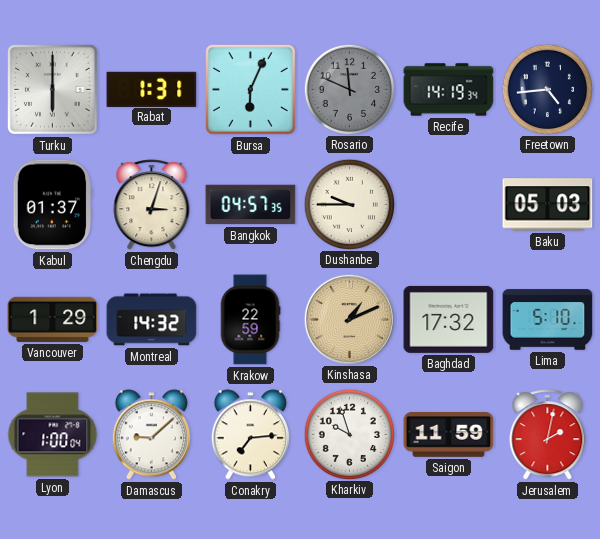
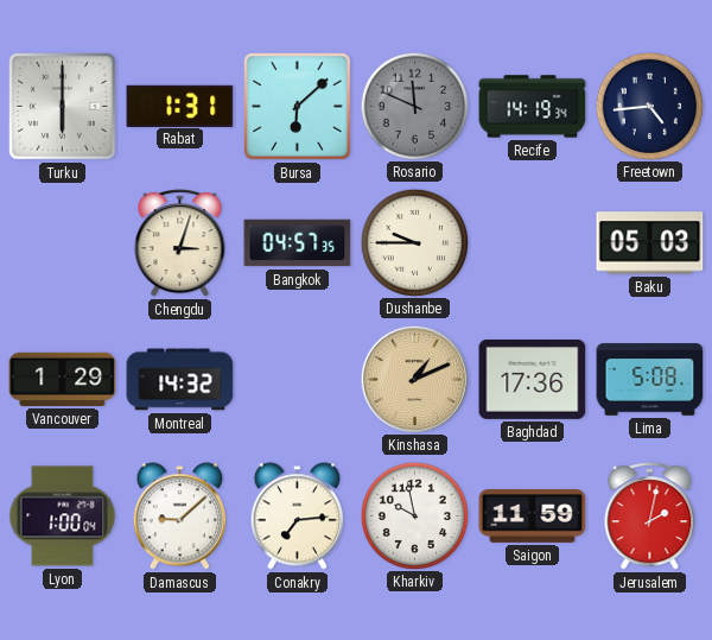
Bursa: 6:04 -> 6:08
Kabul: 01:37 -> none
Krakow: 22:59 -> none
Baghdad: 17:32 -> 17:36
Lima: 5:10 -> 5:08
Kharkiv: 9:57 -> 9:58
